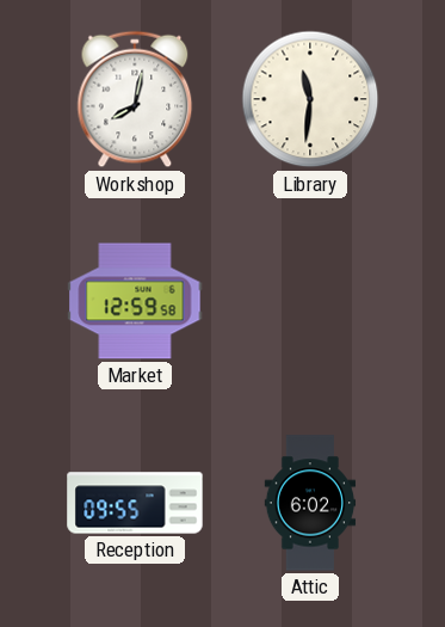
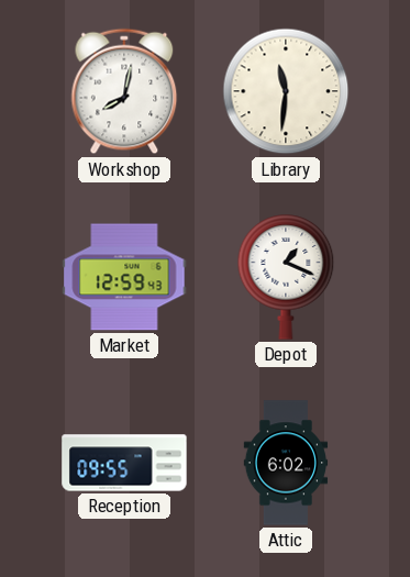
Market: 12:59:58 -> 12:59:43
Depot: none -> 1:19
